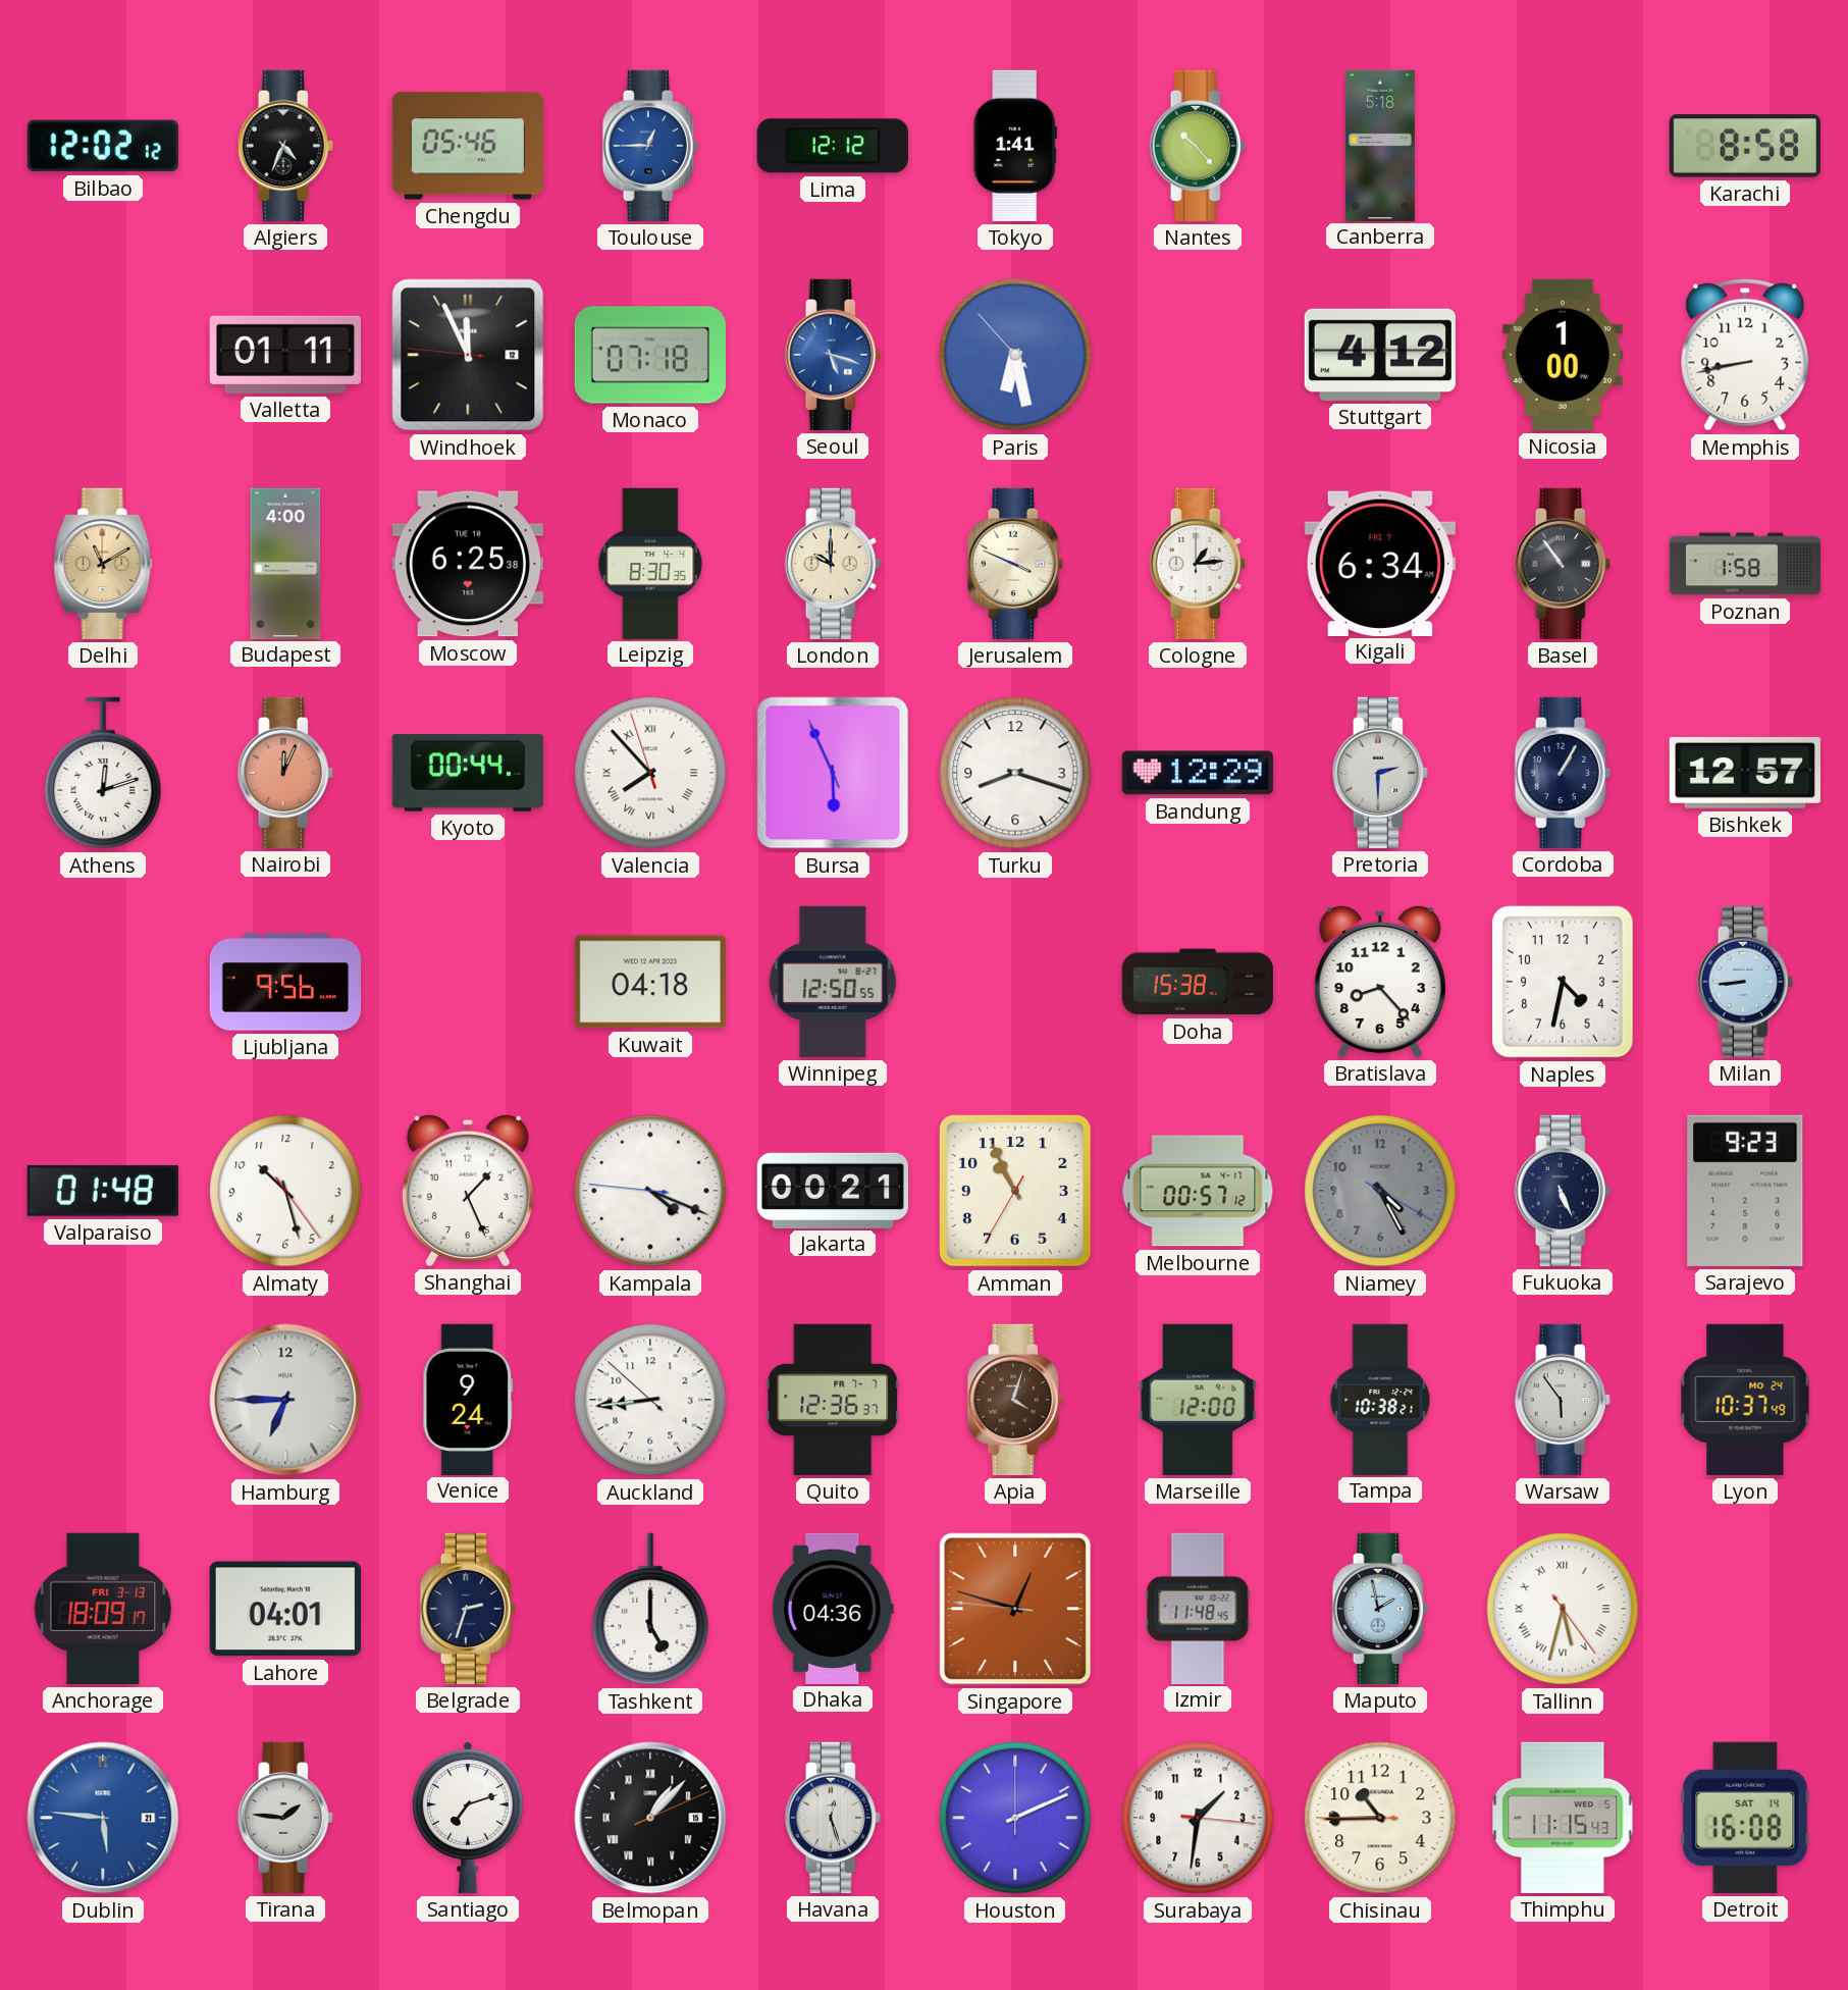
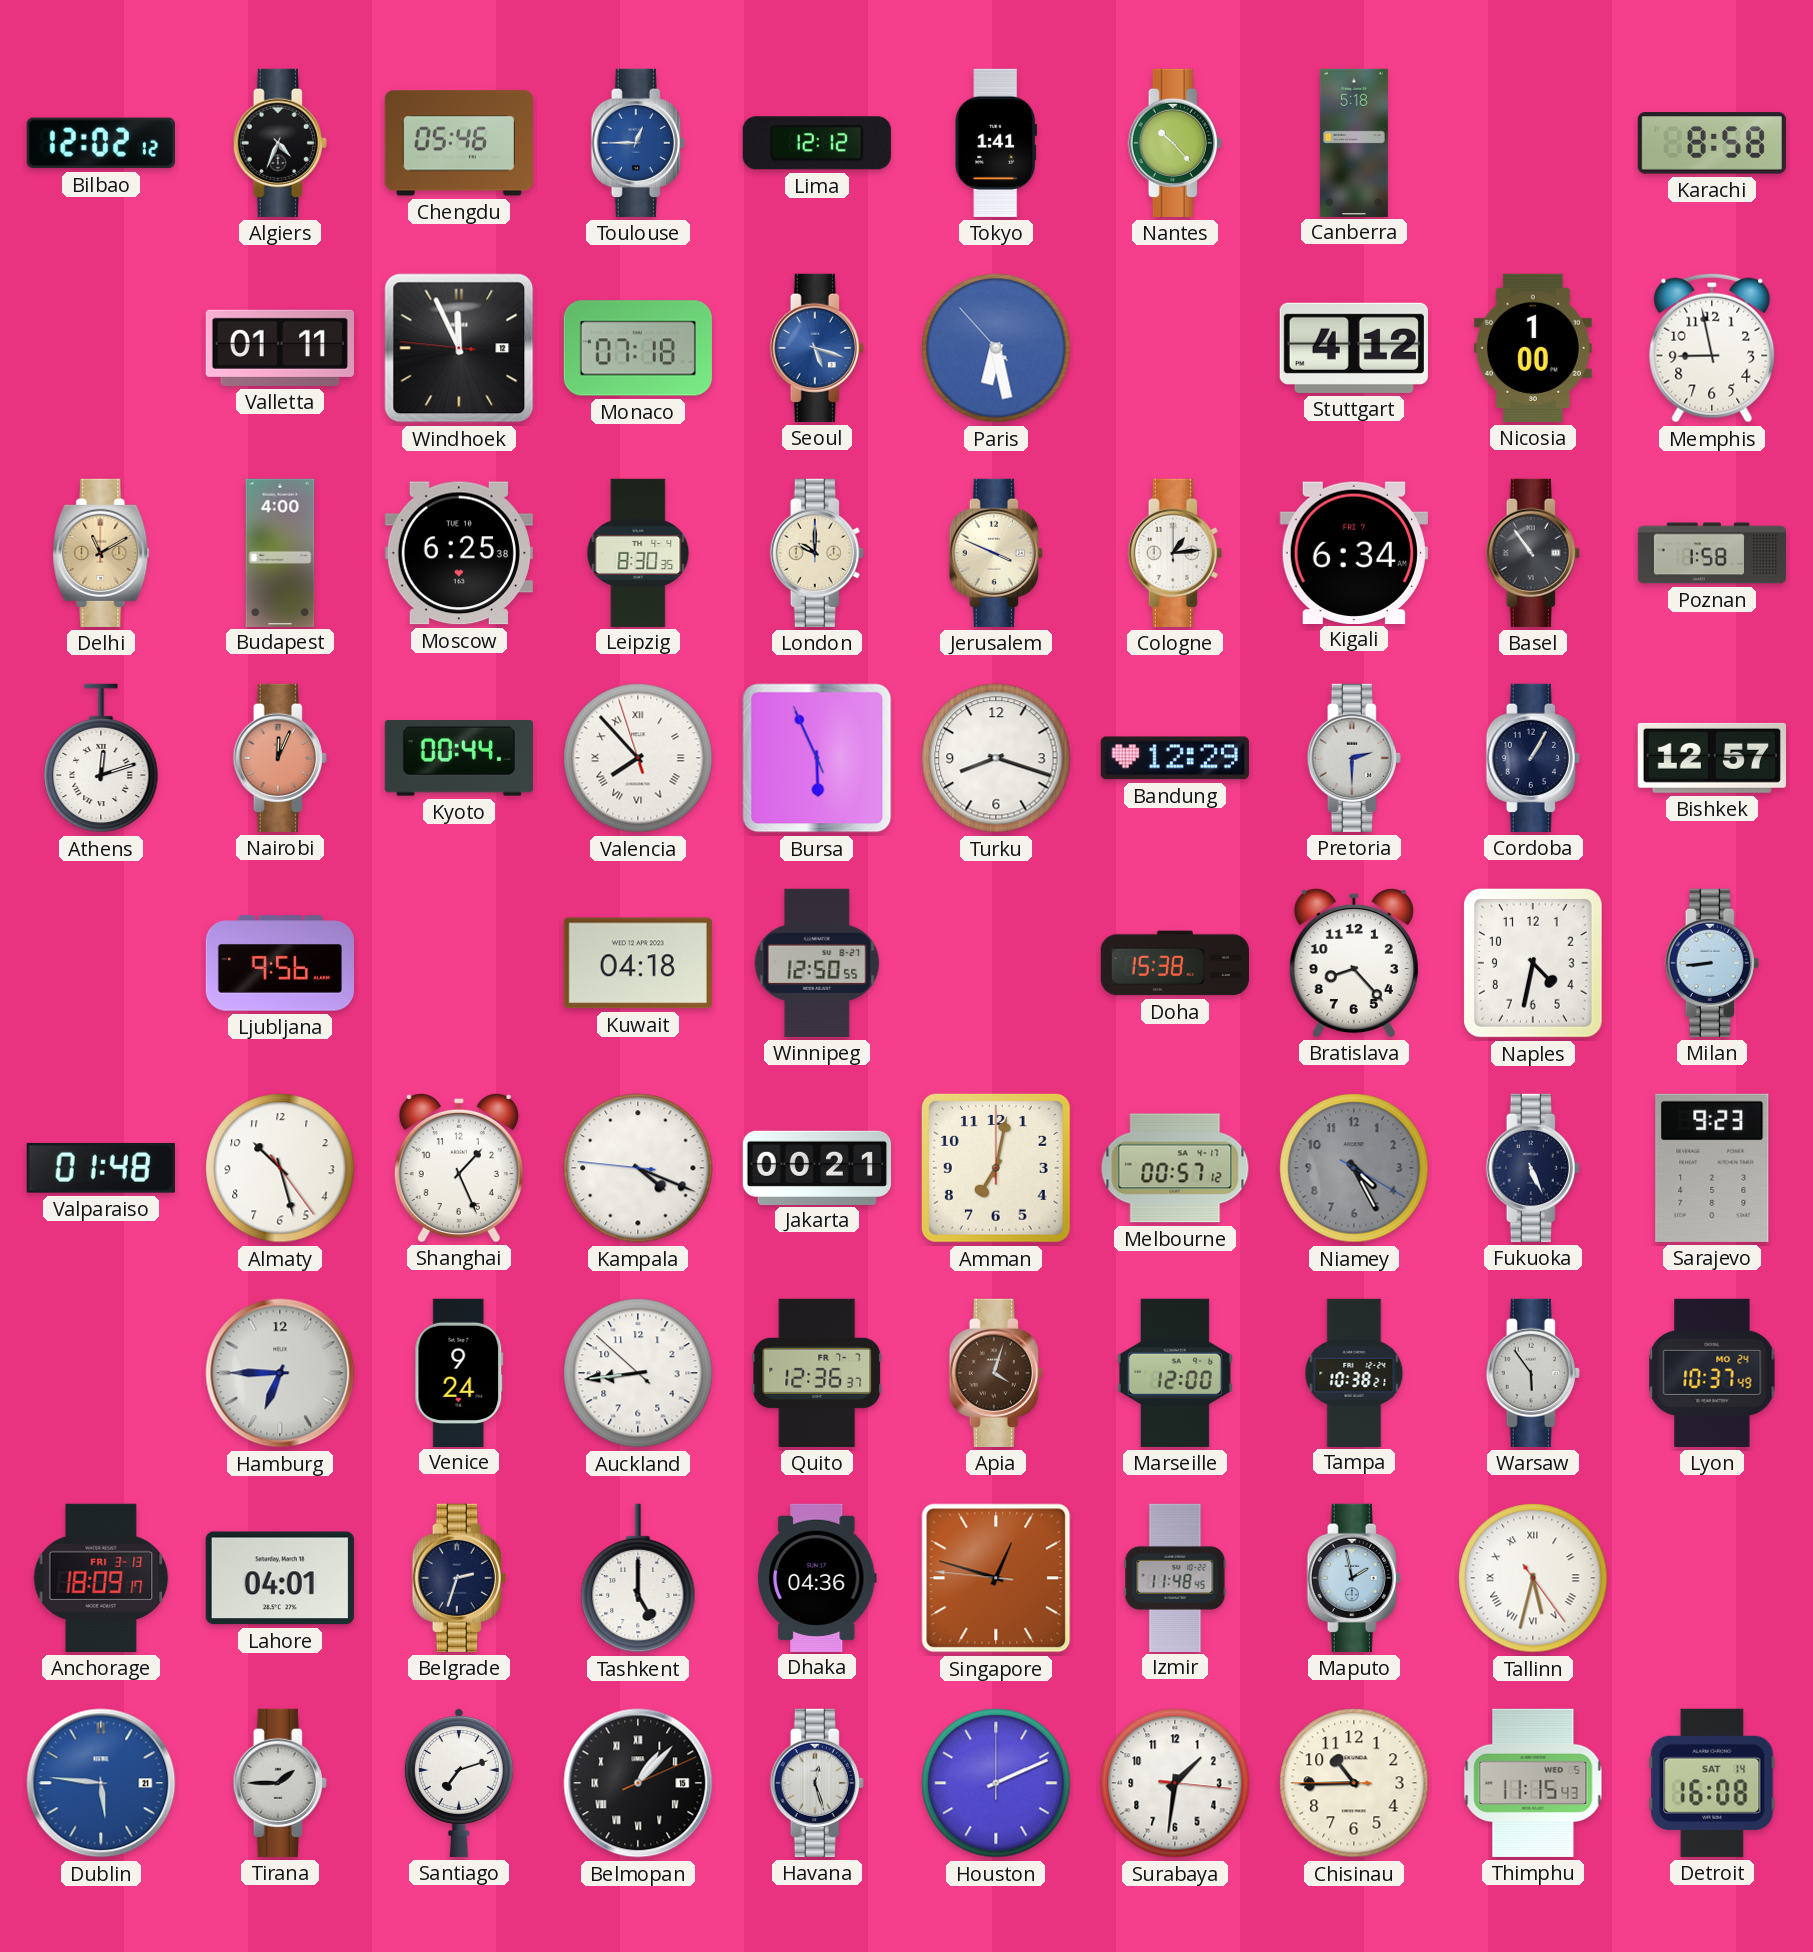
Memphis: 8:43 -> 8:58
Amman: 10:55 -> 7:02
Tirana: 1:46 -> 1:45
